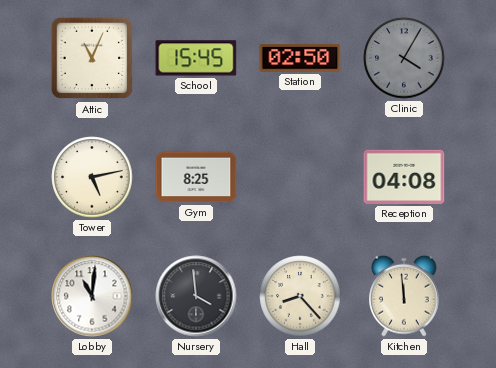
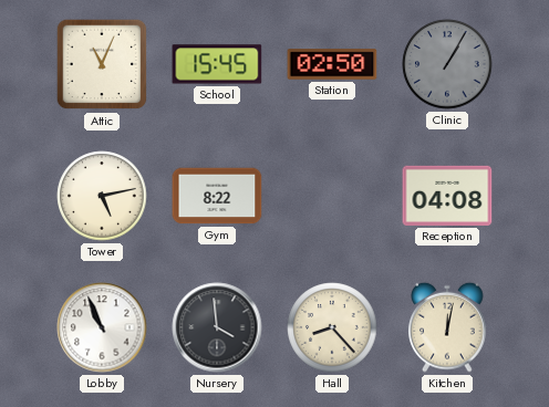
Clinic: 4:05 -> 1:05
Gym: 8:25 -> 8:22
Lobby: 11:01 -> 10:56
Kitchen: 11:59 -> 12:02
